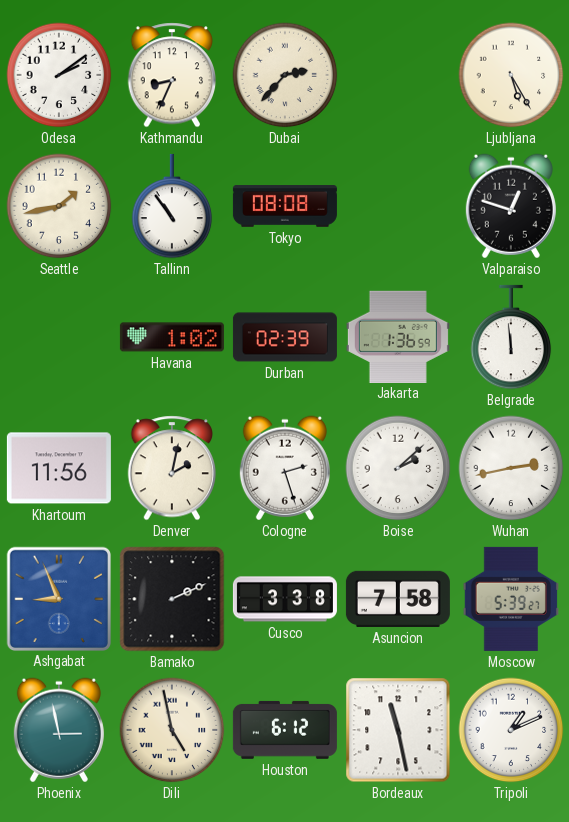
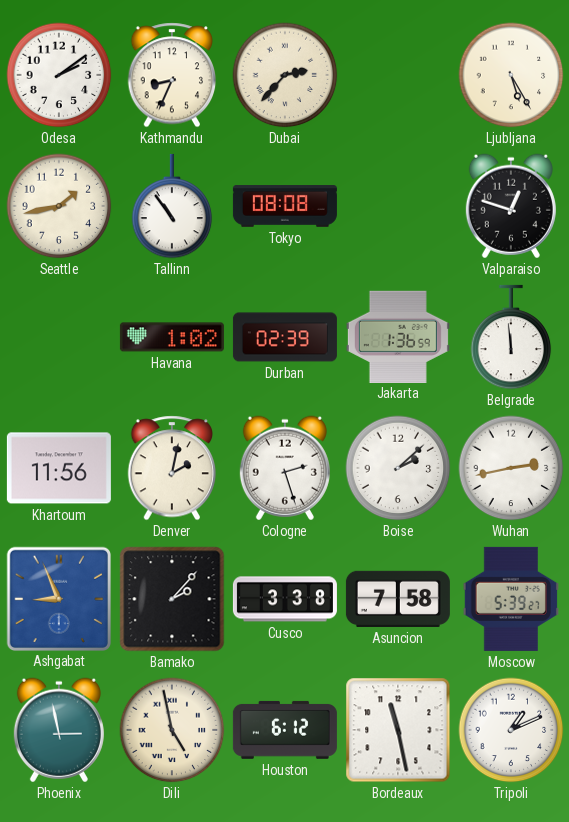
Bamako: 2:11 -> 2:07
